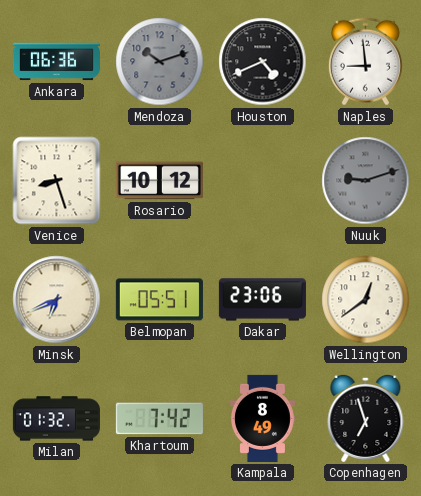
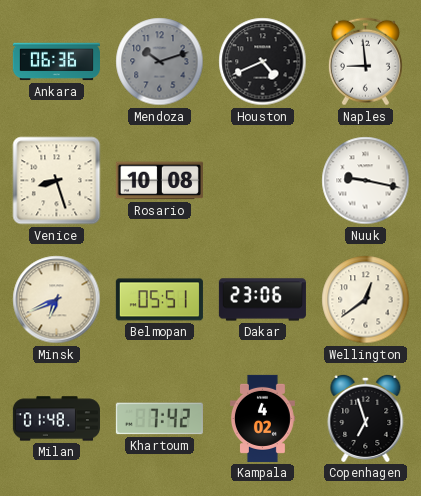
Rosario: 10:12 -> 10:08
Nuuk: 9:12 -> 9:17
Nuuk dial: grey -> white
Milan: 01:32 -> 01:48
Kampala: 8:49 -> 4:02
